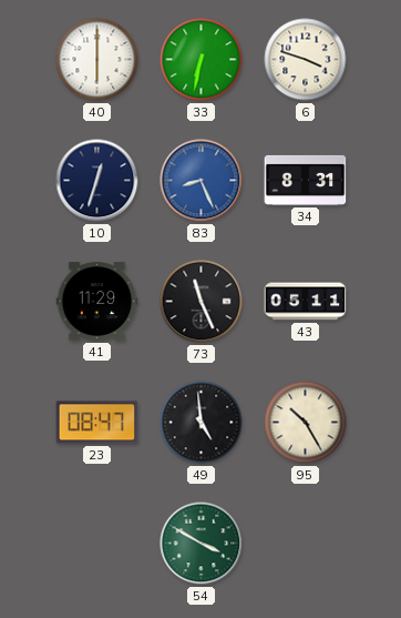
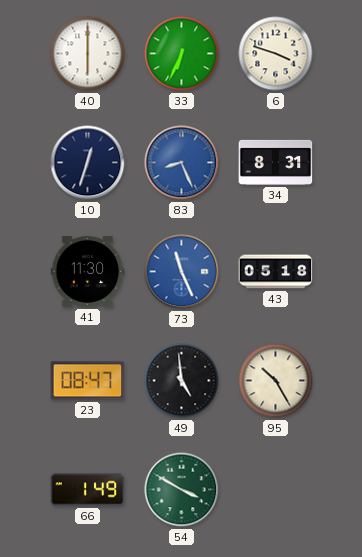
33: 6:32 -> 6:34
41: 11:29 -> 11:30
73 dial: black -> blue
43: 05:11 -> 05:18
66: none -> 1:49
